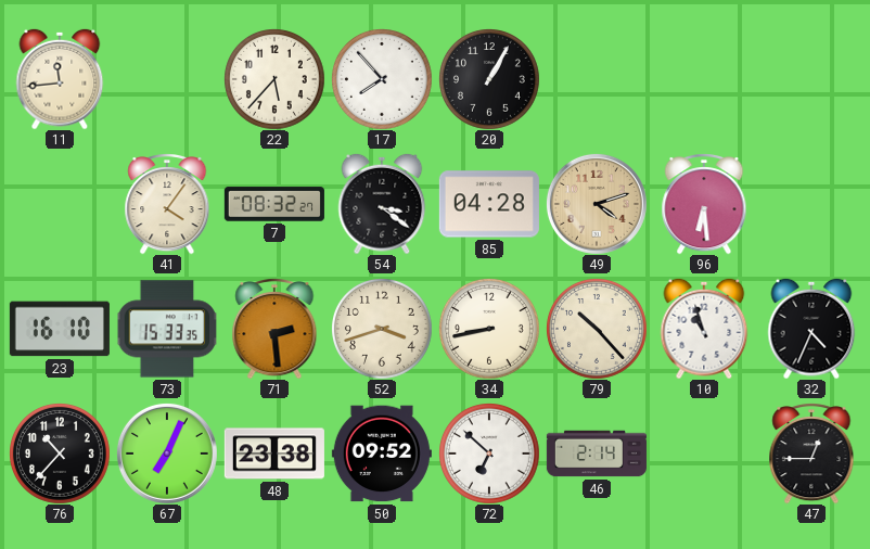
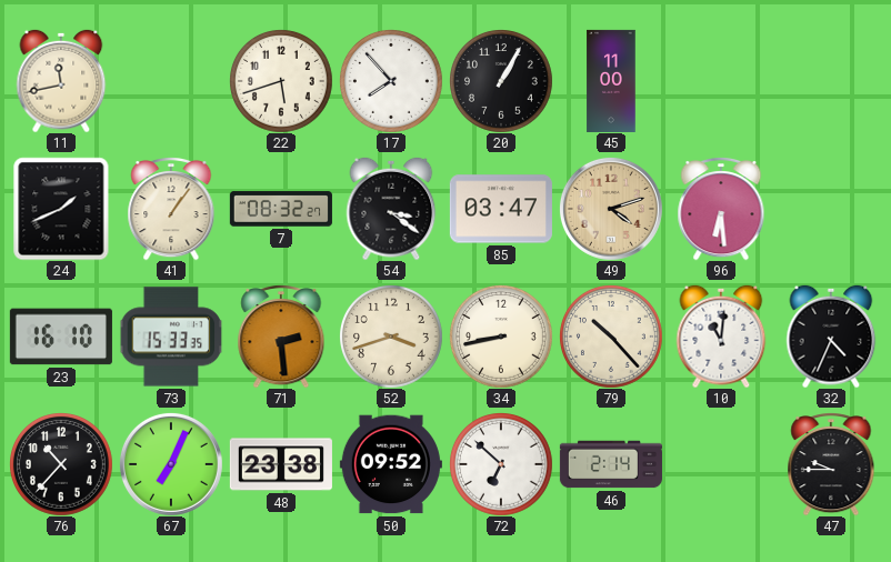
11: 11:44 -> 11:43
22: 5:37 -> 5:42
45: none -> 11:00
24: none -> 1:41
41: 4:06 -> 1:06
85: 04:28 -> 03:47
10: 10:57 -> 11:01
47: 12:45 -> 9:45
